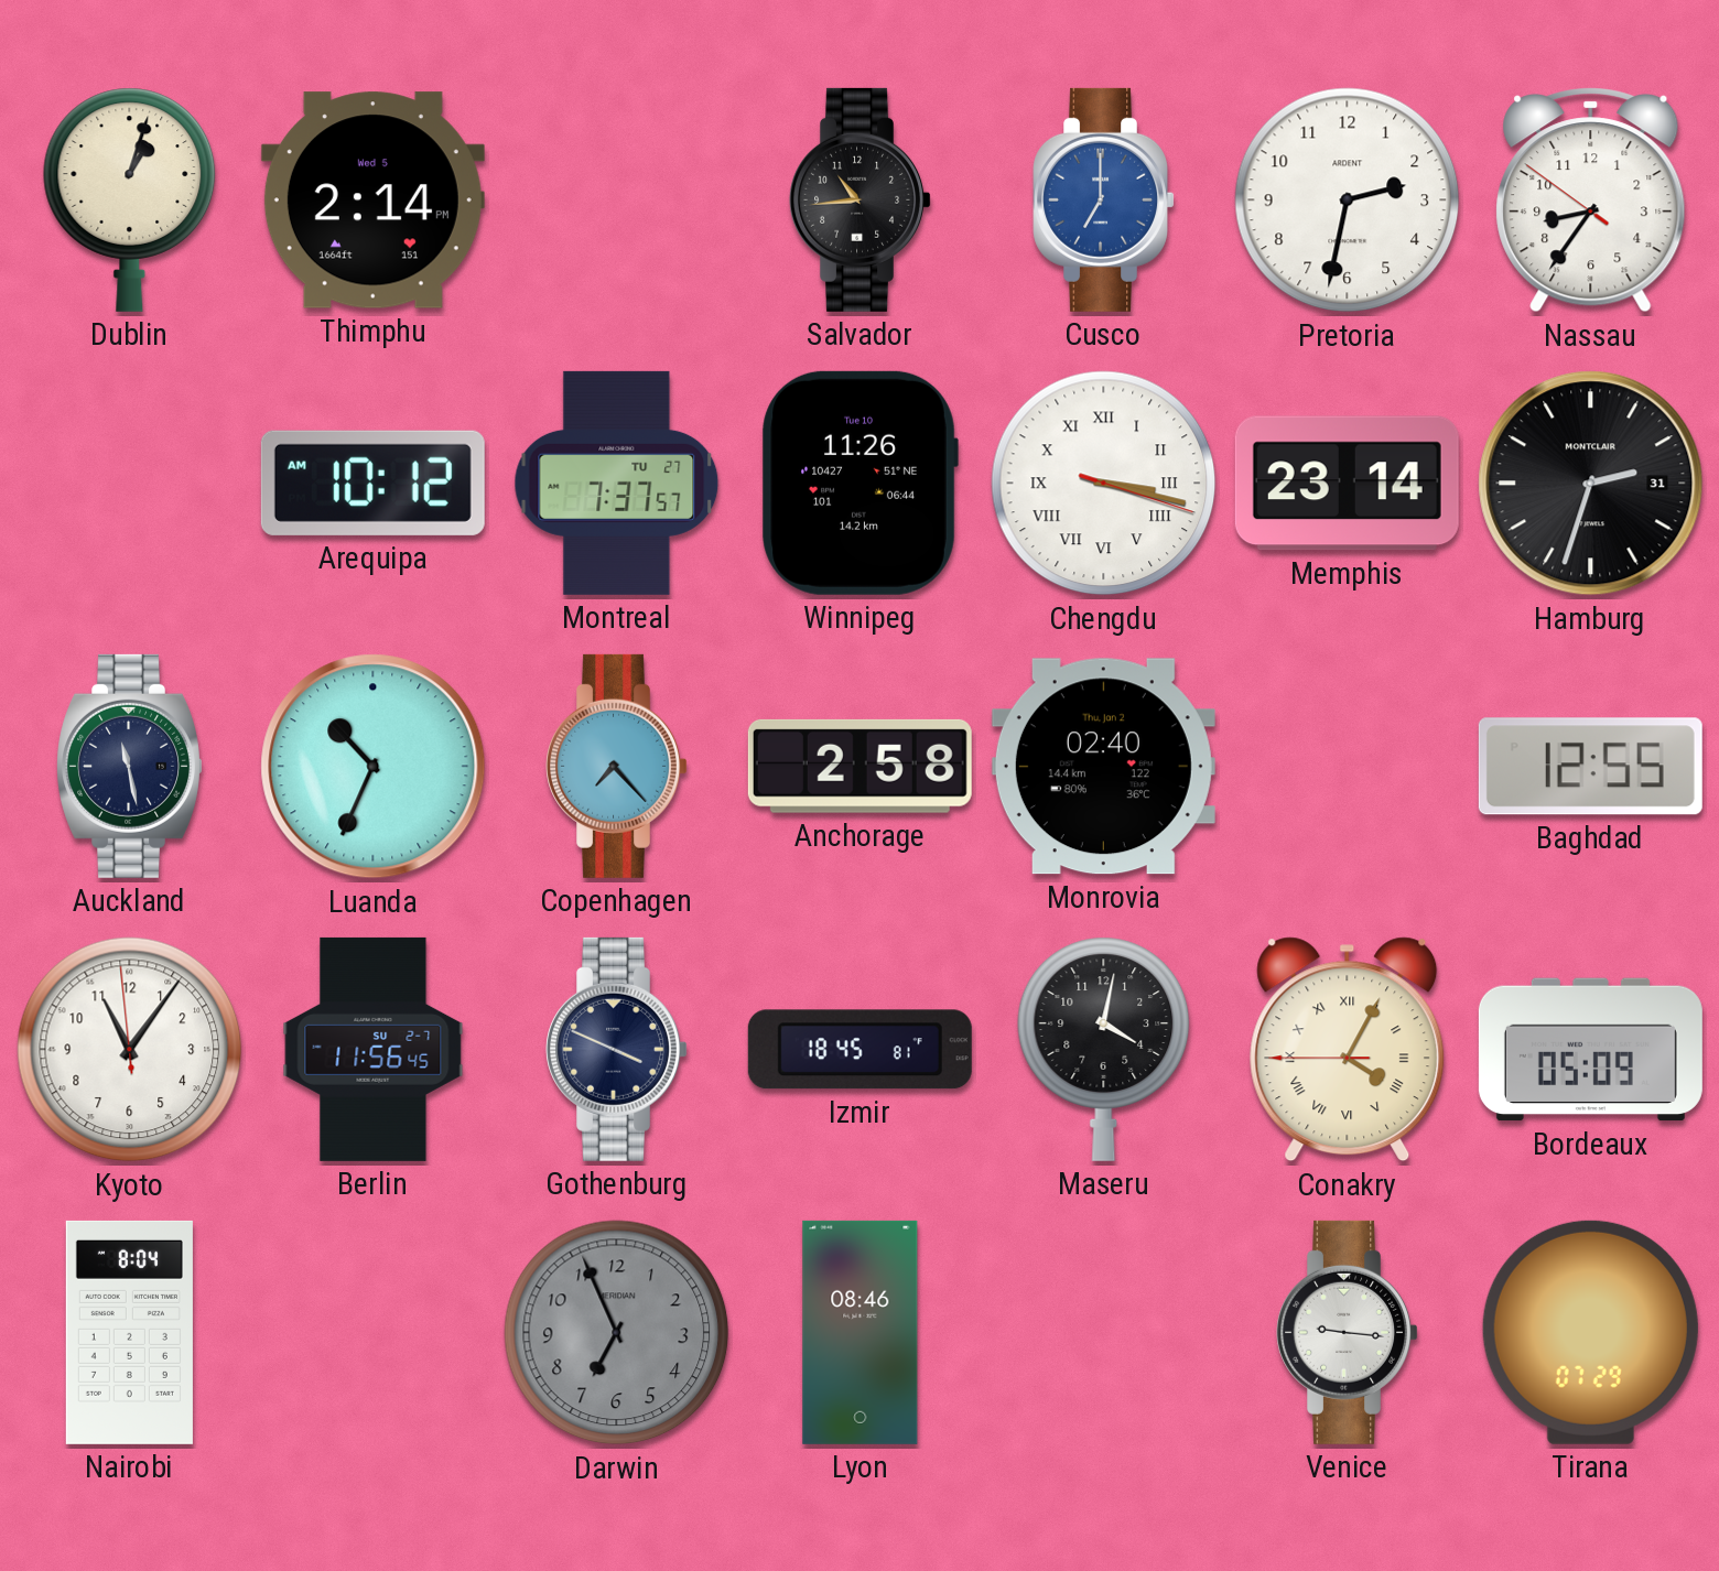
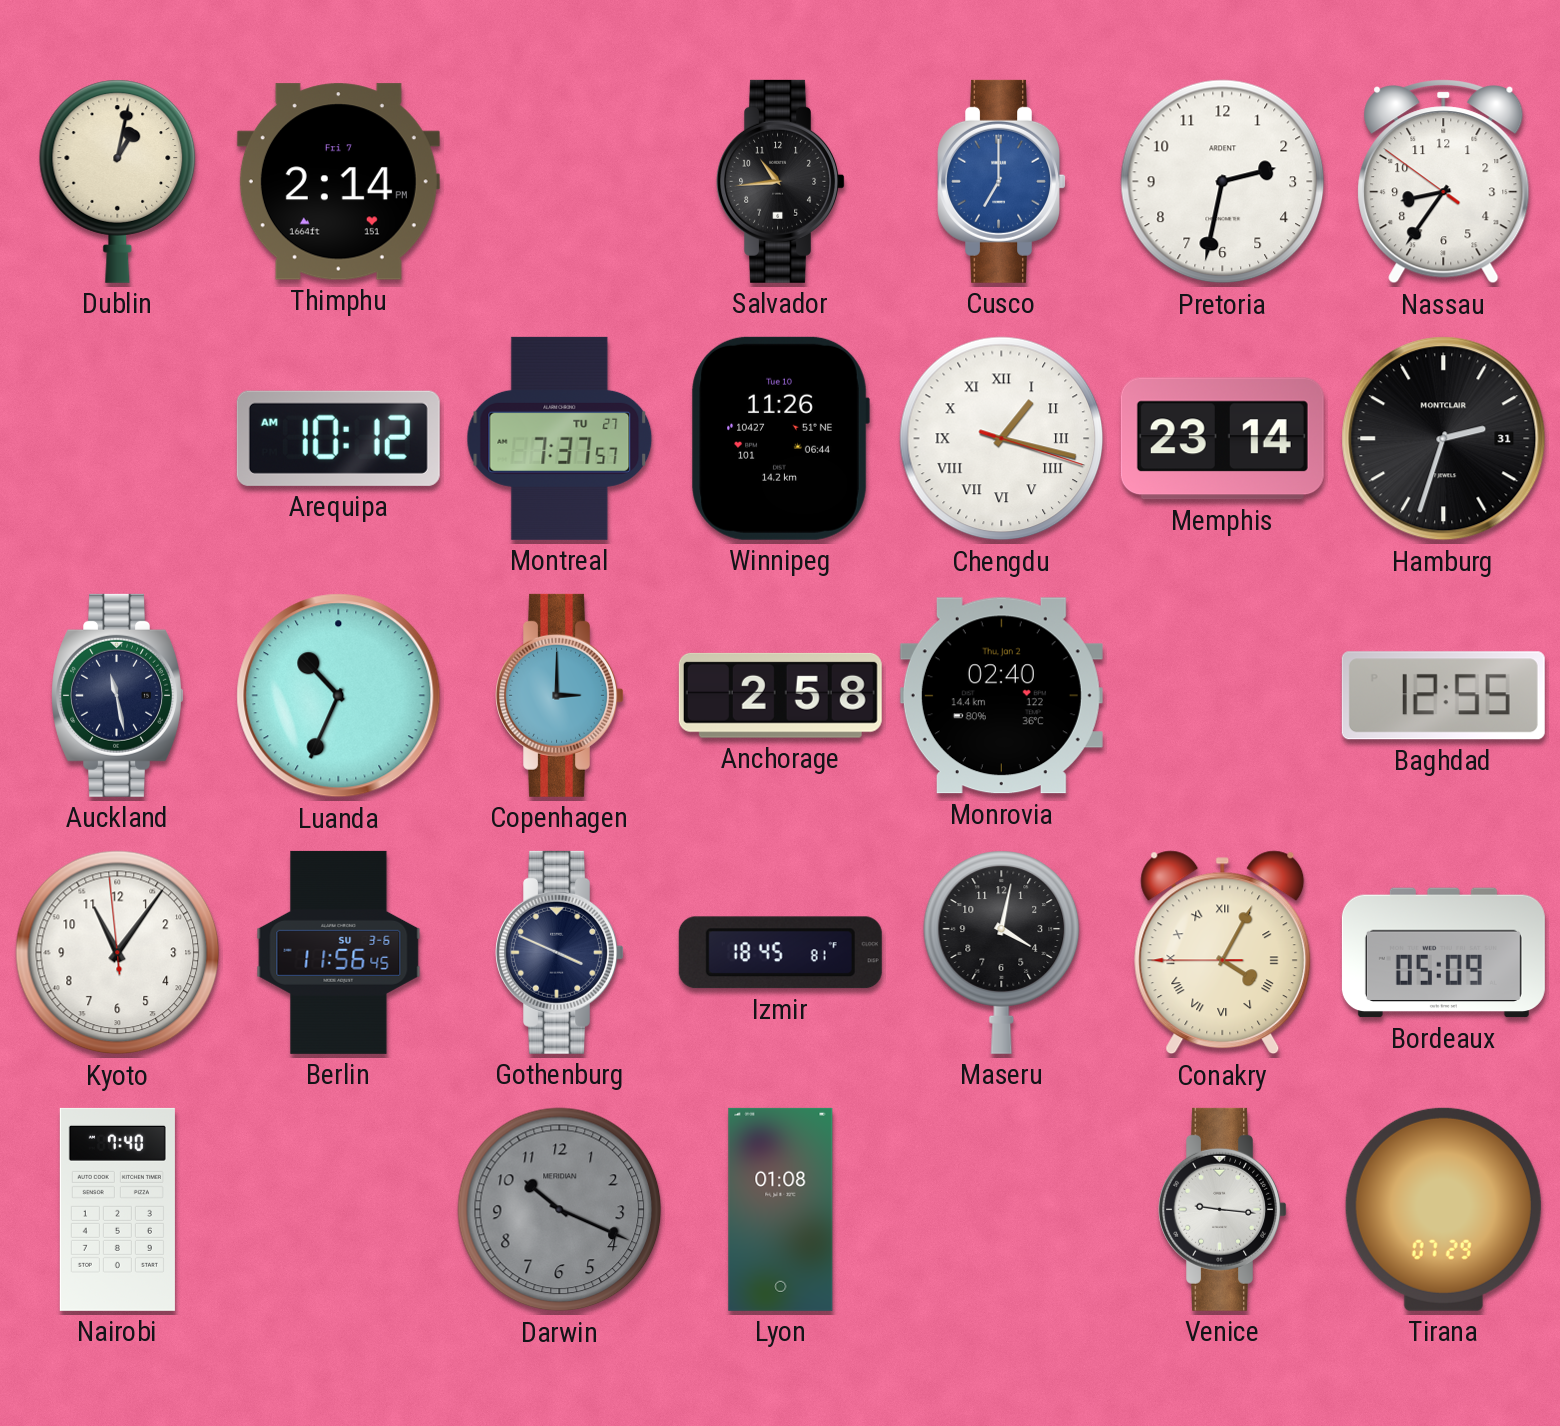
Dublin: 1:03 -> 1:02
Thimphu date: Wed 5 -> Fri 7
Chengdu: 3:17 -> 1:17
Copenhagen: 7:23 -> 3:00
Berlin date: SU 2-7 -> SU 3-6
Nairobi: 8:04 -> 7:40
Darwin: 6:56 -> 10:19
Lyon: 08:46 -> 01:08
